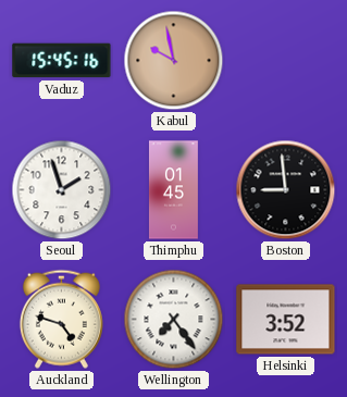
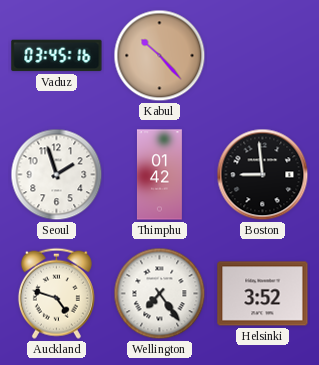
Vaduz: 15:45 -> 03:45
Kabul: 9:58 -> 10:23
Thimphu: 01:45 -> 01:42
